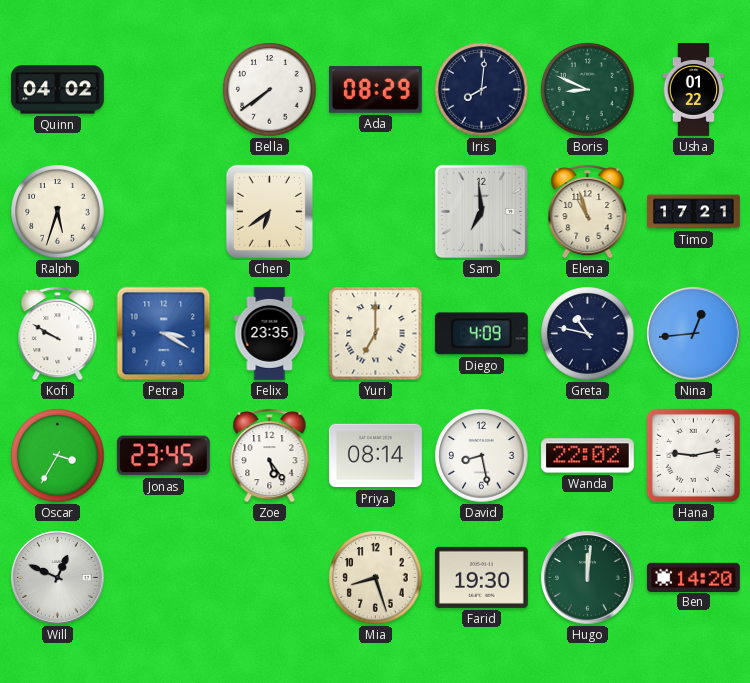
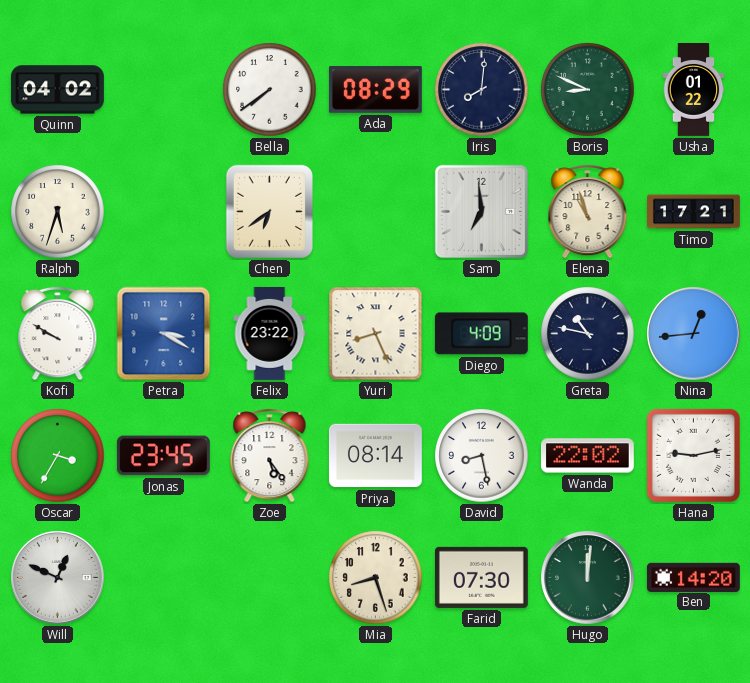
Felix: 23:35 -> 23:22
Yuri: 7:00 -> 8:26
Farid: 19:30 -> 07:30
